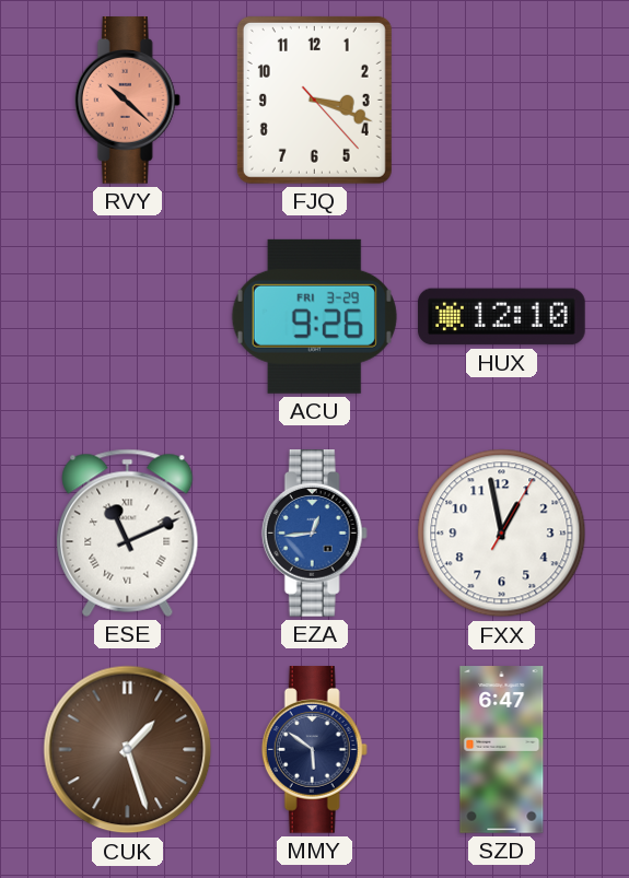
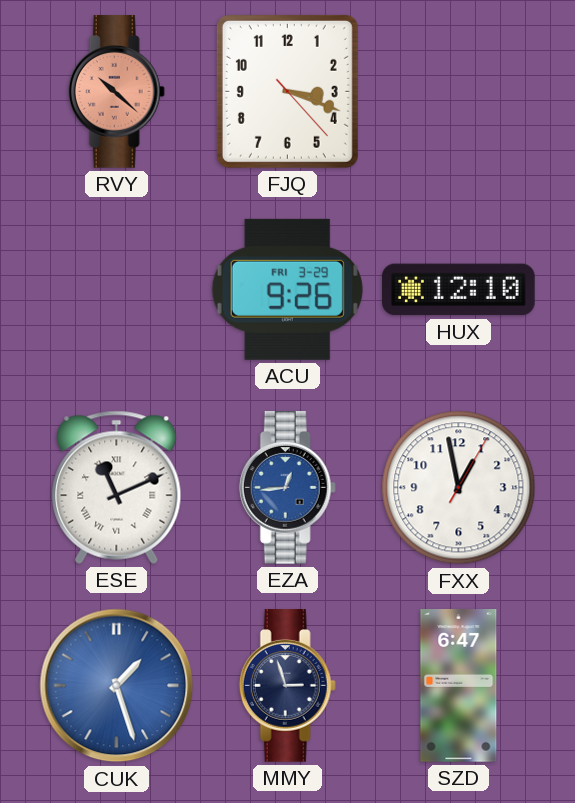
CUK dial: brown -> blue
MMY: 5:51 -> 2:57
